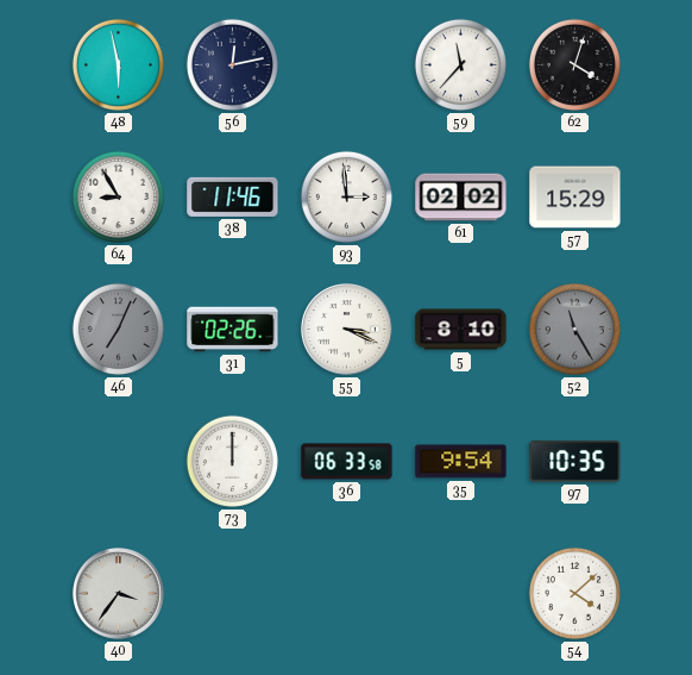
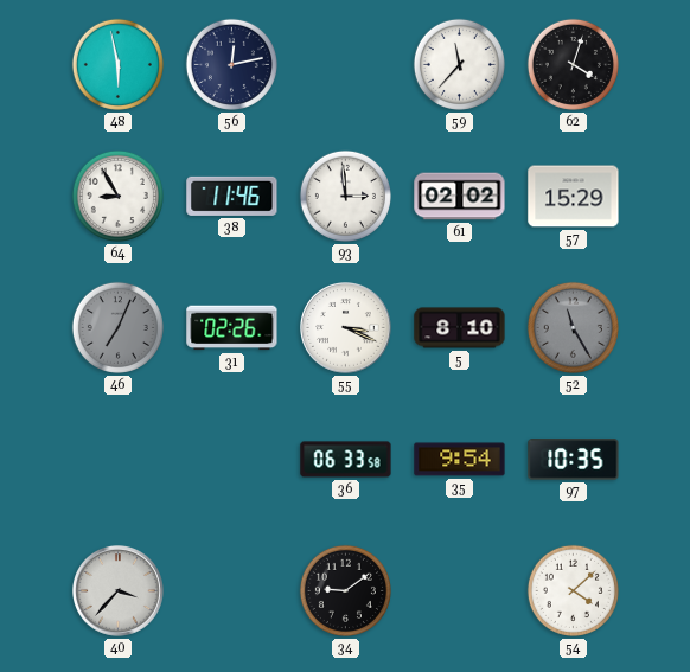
73: 12:00 -> none
40: 3:36 -> 3:37
34: none -> 9:09
